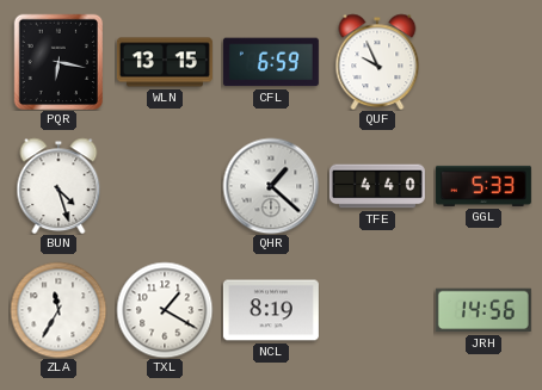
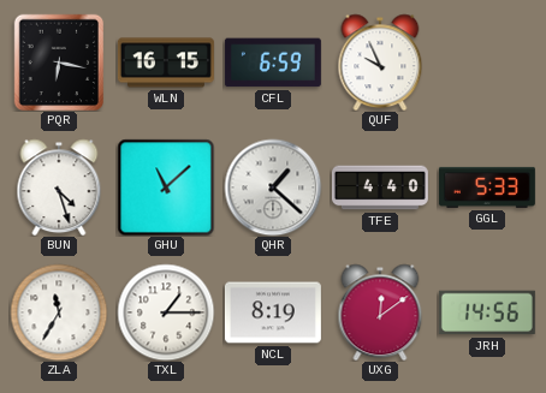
WLN: 13:15 -> 16:15
GHU: none -> 11:08
TXL: 1:20 -> 1:15
UXG: none -> 12:09
